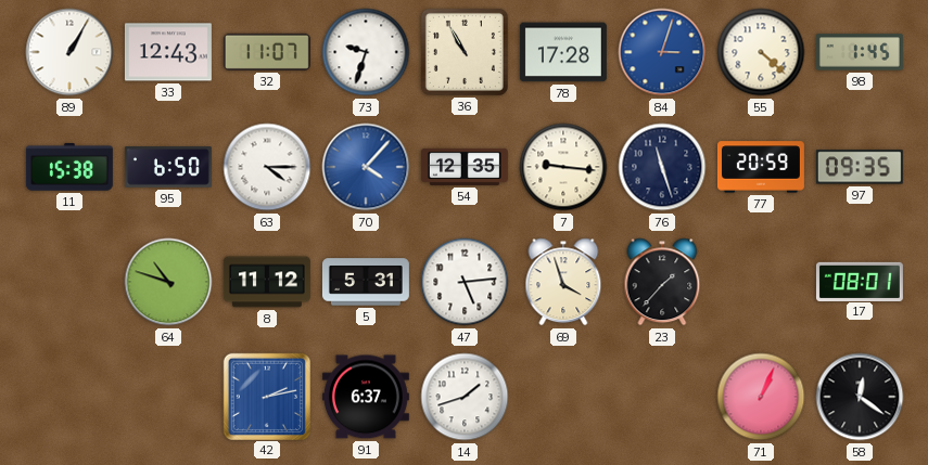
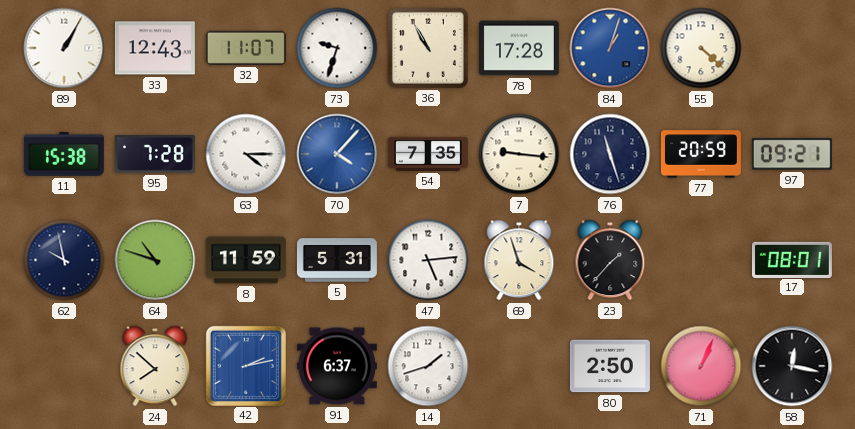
84: 3:03 -> 1:03
98: 1:45 -> none
95: 6:50 -> 7:28
54: 12:35 -> 7:35
97: 09:35 -> 09:21
62: none -> 9:58
8: 11:12 -> 11:59
24: none -> 7:52
80: none -> 2:50
58: 12:21 -> 12:17
